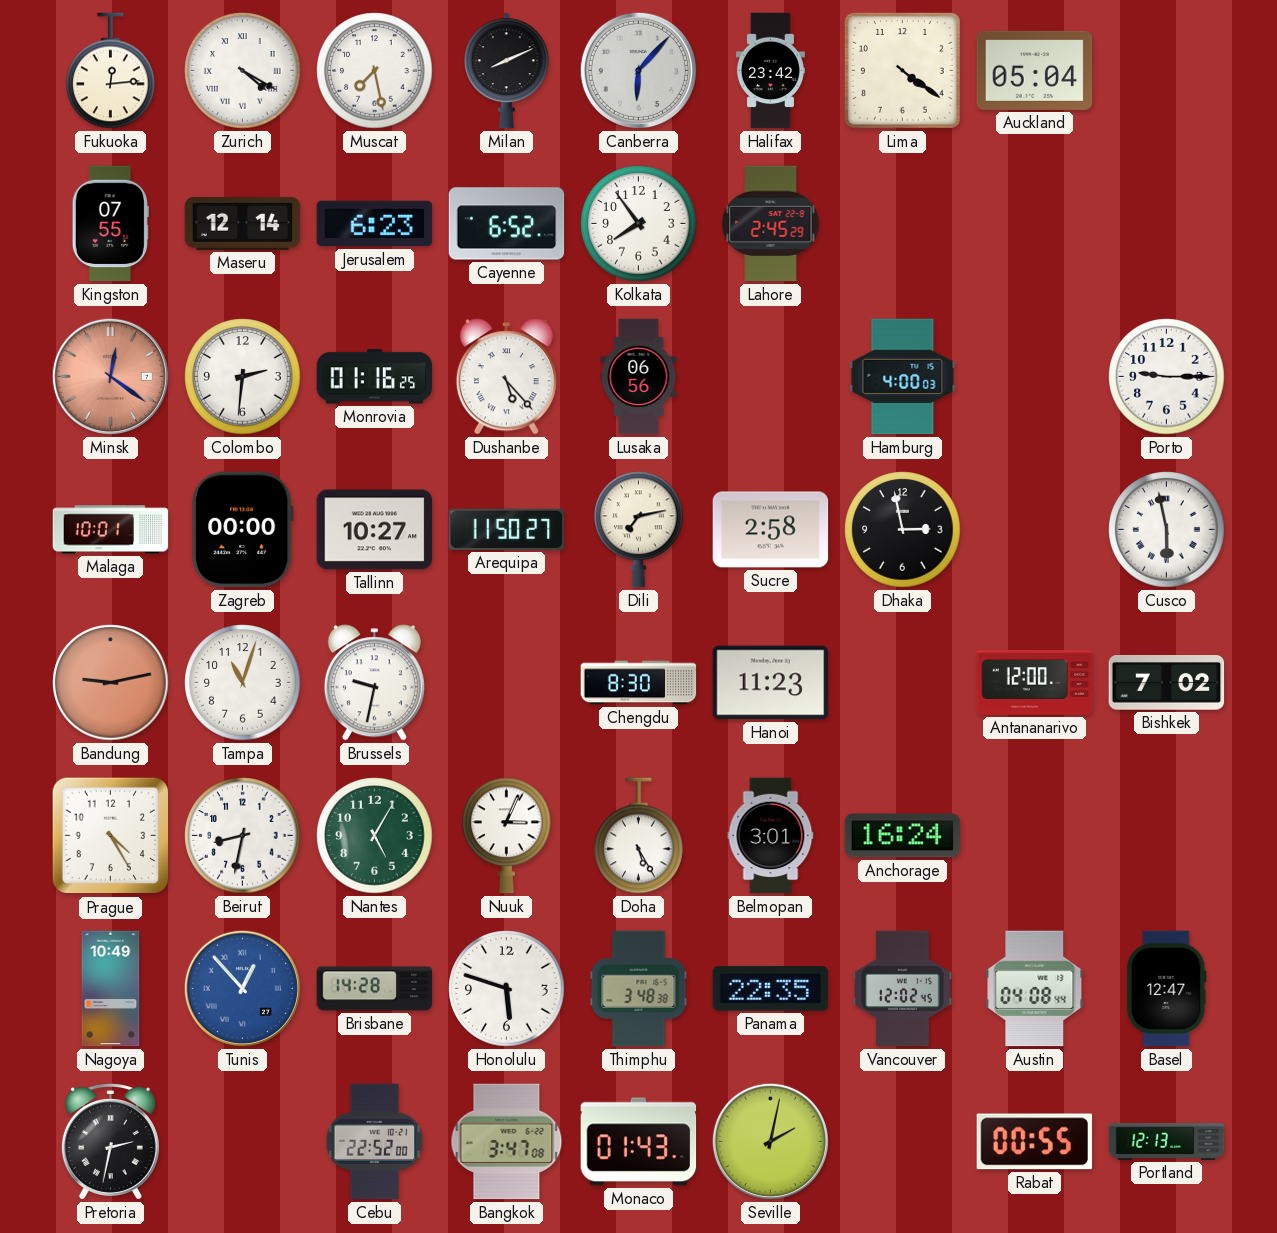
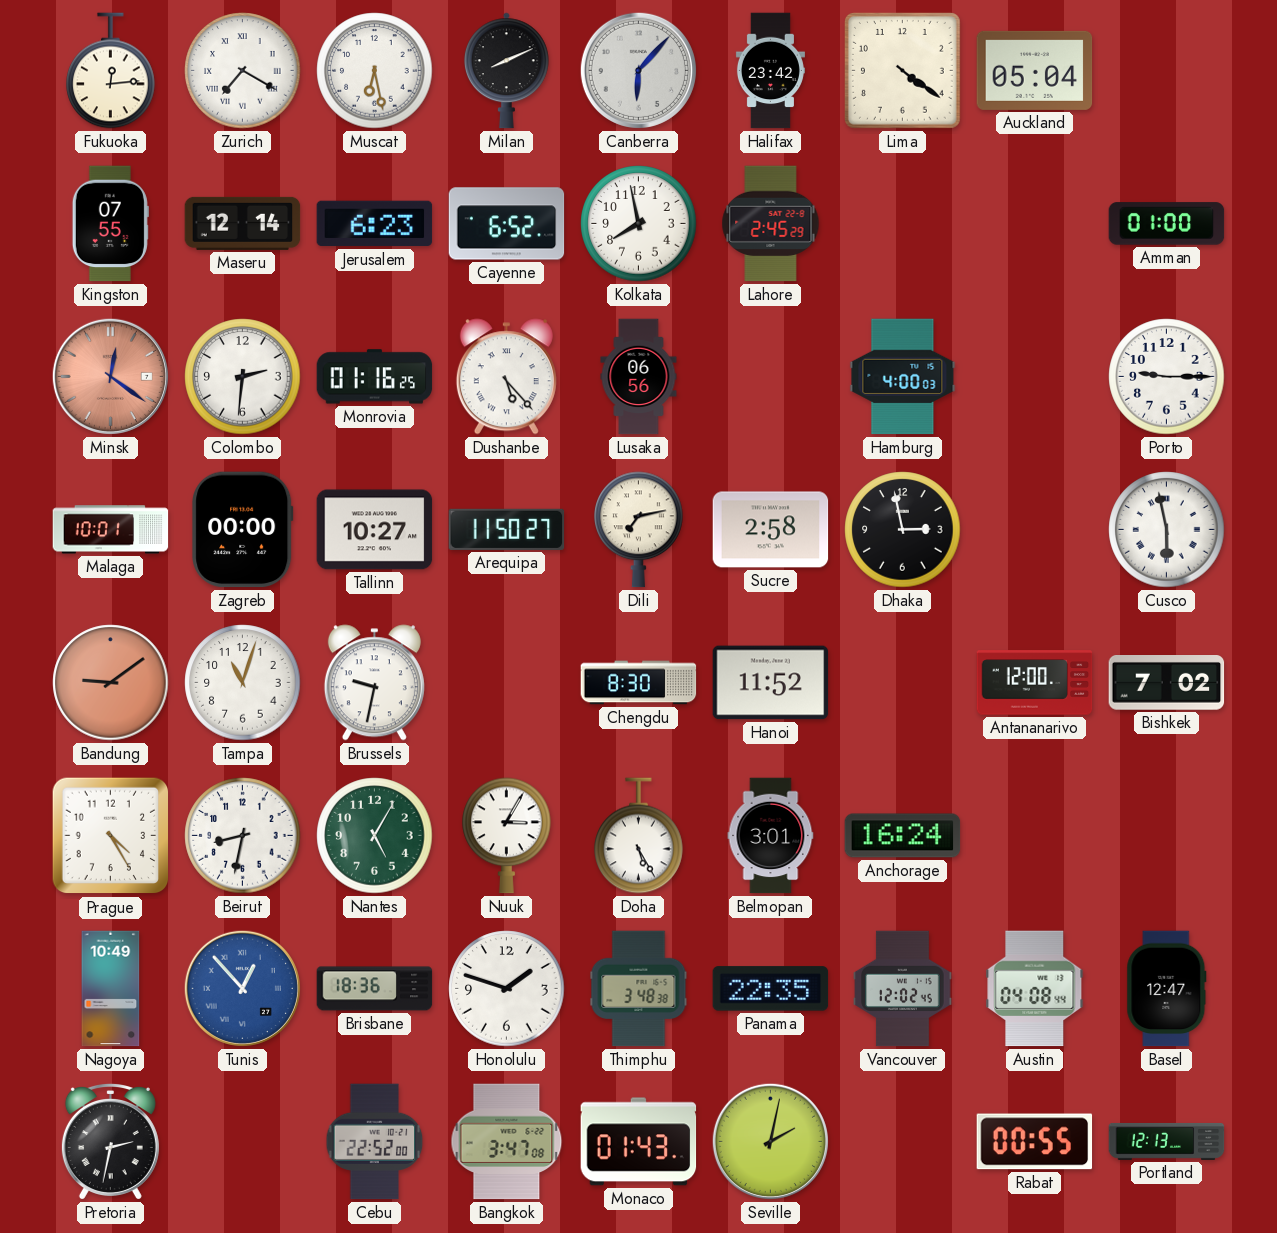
Zurich: 4:20 -> 7:20
Muscat: 7:28 -> 6:28
Kolkata: 7:54 -> 7:58
Amman: none -> 01:00
Bandung: 9:13 -> 9:09
Hanoi: 11:23 -> 11:52
Nuuk: 3:04 -> 3:05
Brisbane: 14:28 -> 18:36
Honolulu: 5:48 -> 1:48
